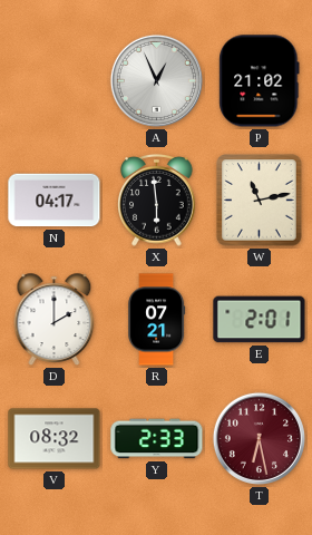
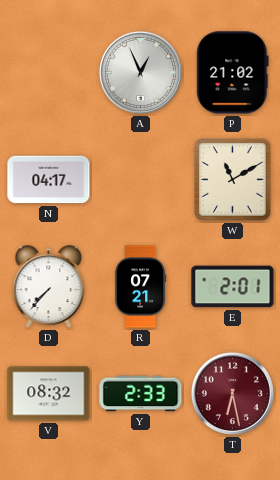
X: 5:59 -> none
W: 11:13 -> 11:10
D: 2:00 -> 7:37
